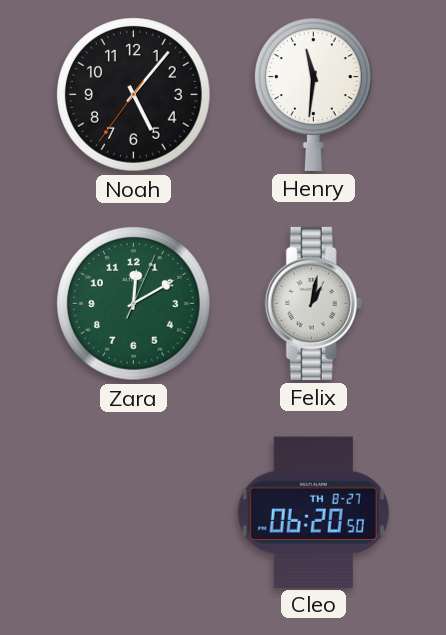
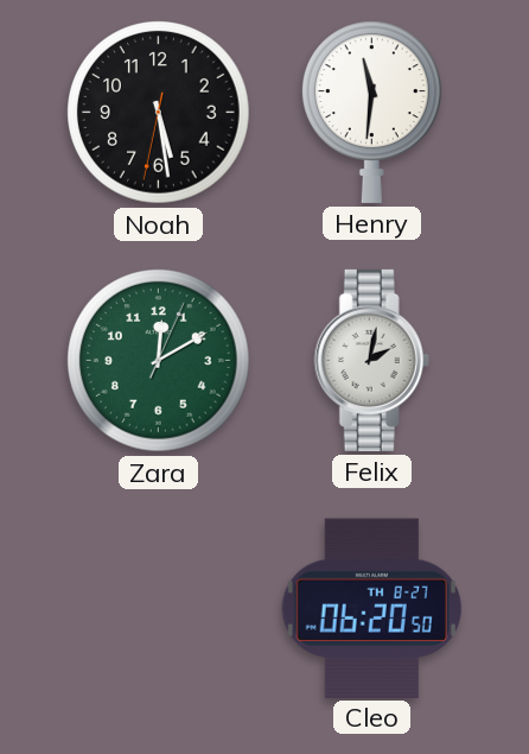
Noah: 5:06 -> 5:28
Felix: 1:02 -> 2:02
